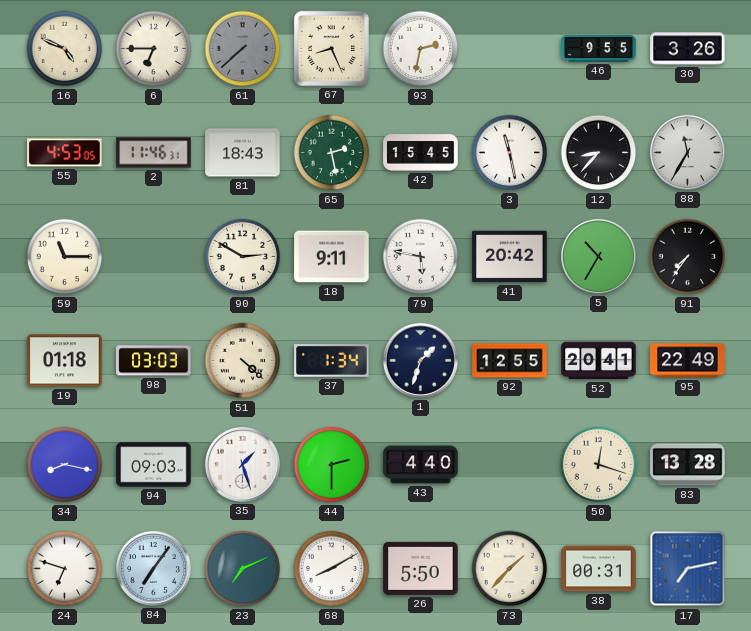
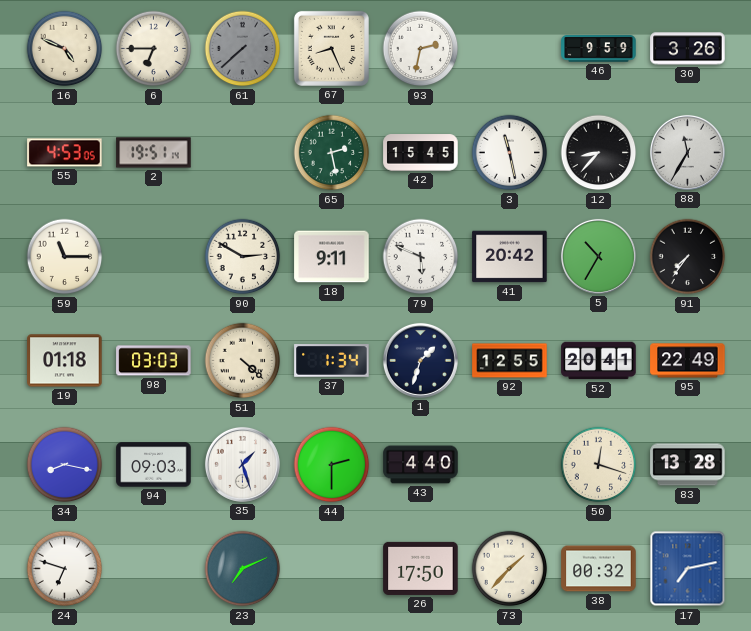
46: 9:55 -> 9:59
2: 11:46 -> 19:51
81: 18:43 -> none
79: 5:47 -> 5:49
84: 7:06 -> none
68: 8:10 -> none
26: 5:50 -> 17:50
38: 00:31 -> 00:32
